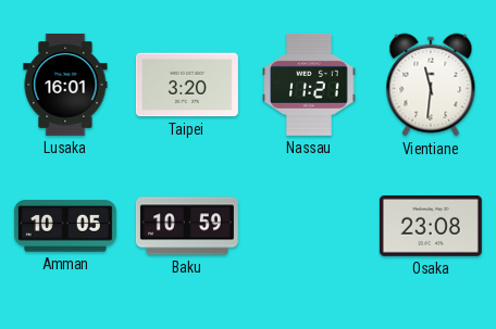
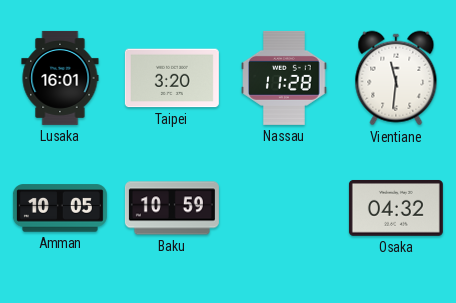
Nassau: 11:21 -> 11:28
Osaka: 23:08 -> 04:32
